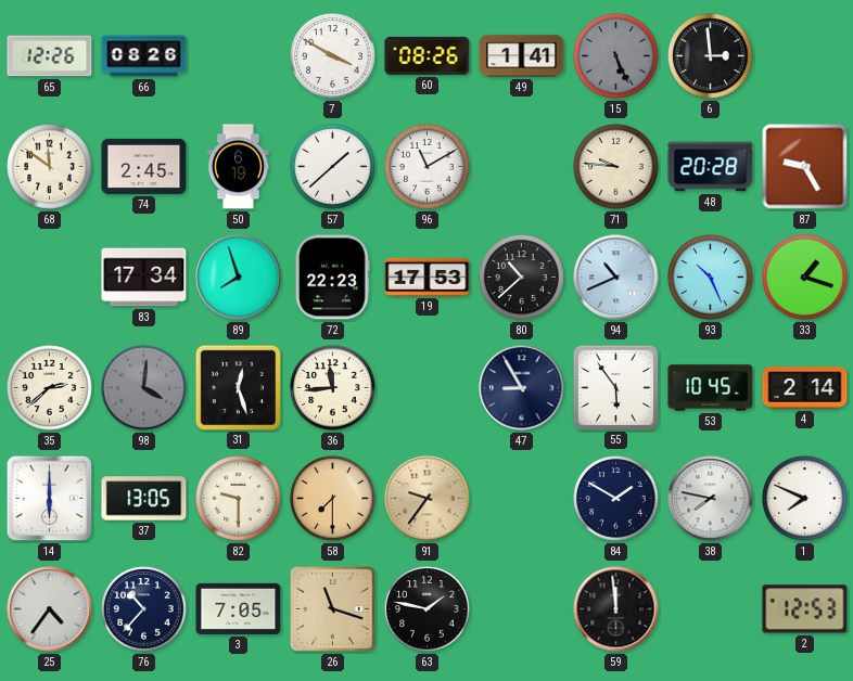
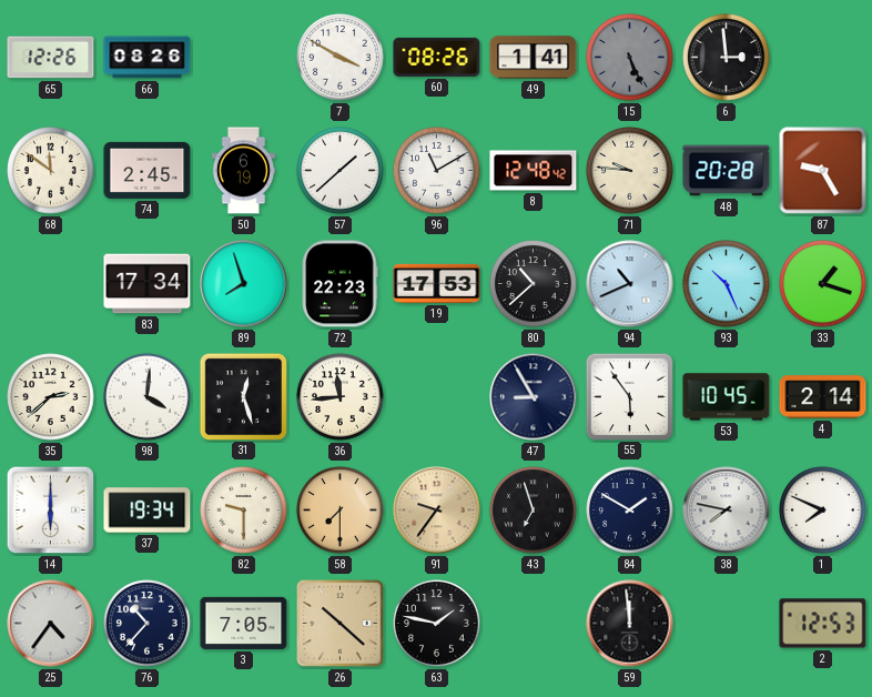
8: none -> 12:48
98 dial: grey -> white
37: 13:05 -> 19:34
43: none -> 6:57
26: 11:18 -> 10:22
